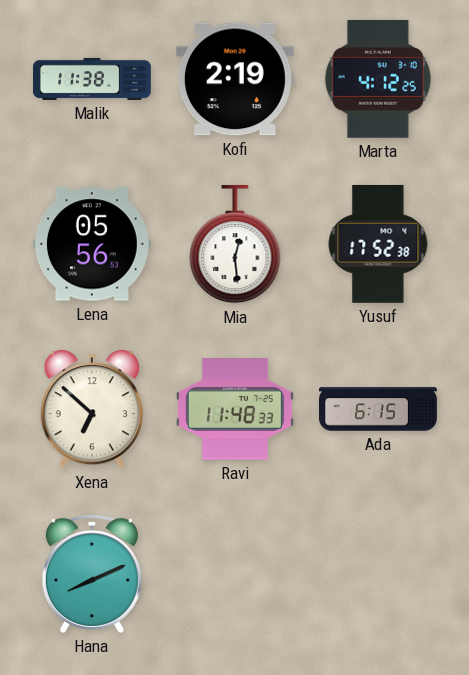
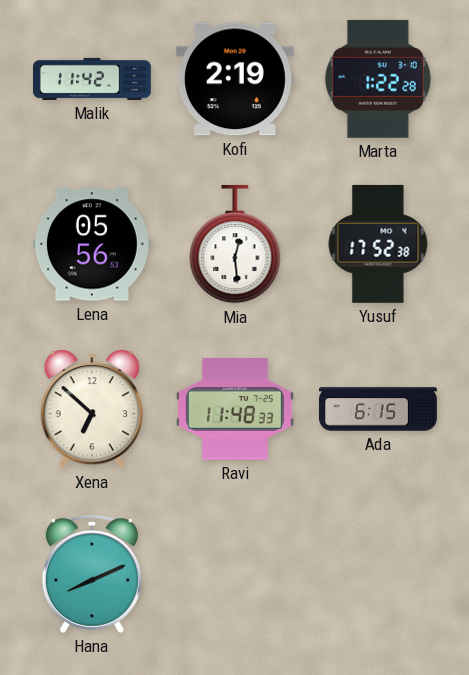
Malik: 11:38 -> 11:42
Marta: 4:12 -> 1:22
